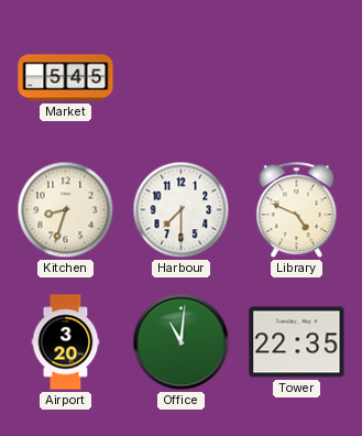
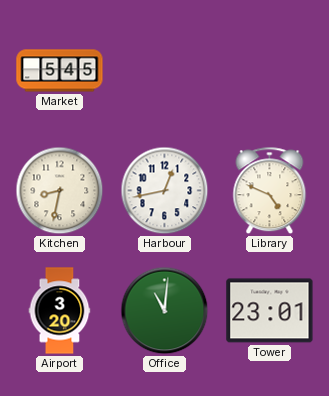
Kitchen: 8:33 -> 8:32
Harbour: 7:30 -> 12:43
Tower: 22:35 -> 23:01
